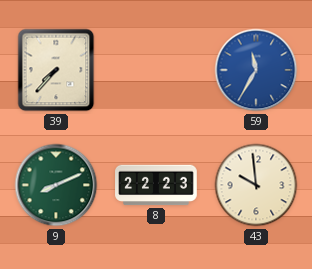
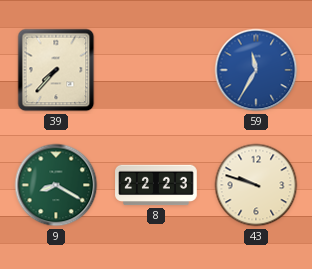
9: 8:11 -> 8:20
43: 9:59 -> 9:48
